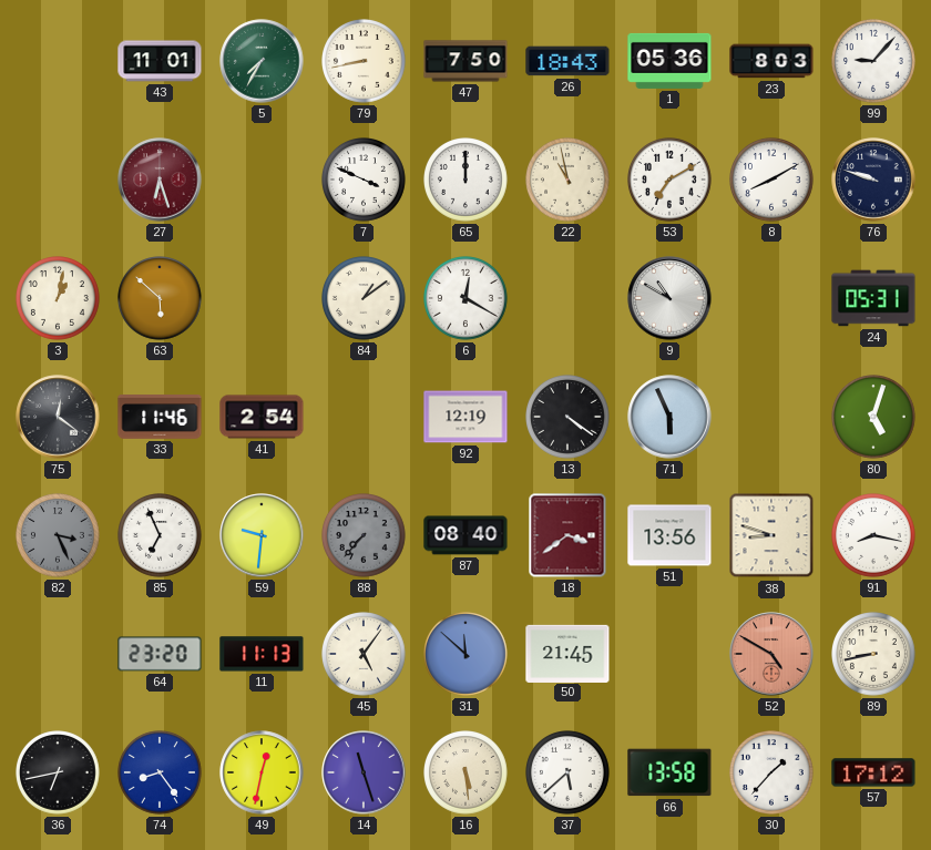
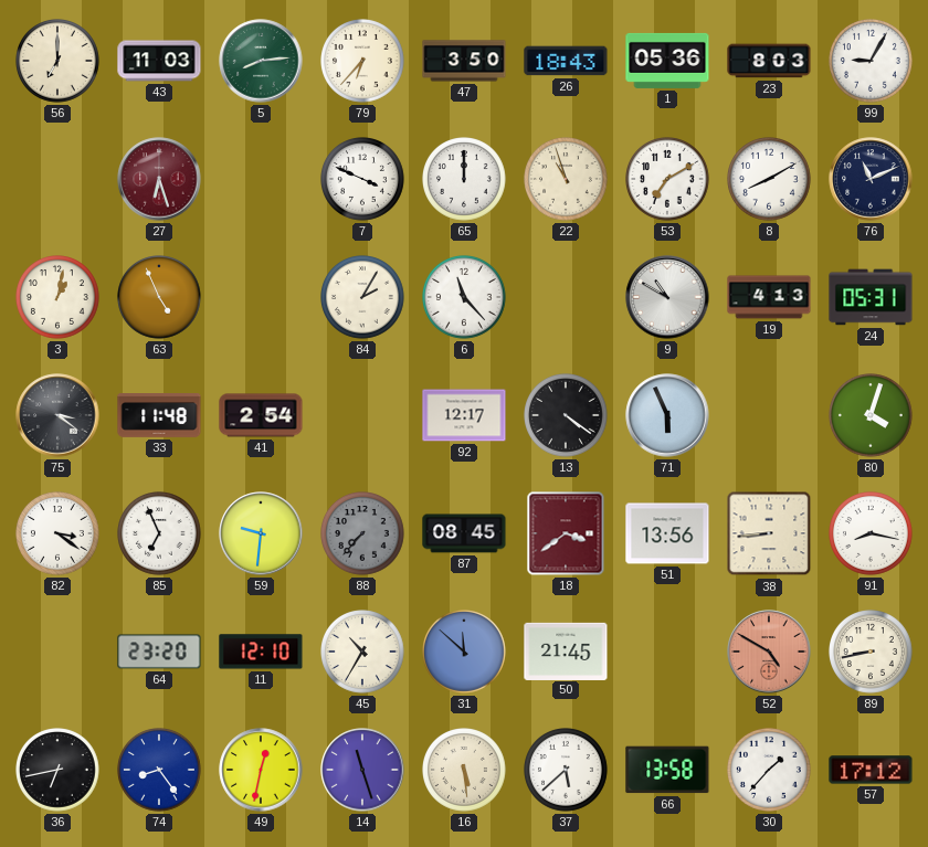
56: none -> 7:00
43: 11:01 -> 11:03
5: 7:35 -> 8:14
79: 8:43 -> 6:37
47: 7:50 -> 3:50
99: 9:07 -> 9:05
22: 10:58 -> 10:57
76: 9:48 -> 11:11
63: 5:52 -> 4:56
84: 1:09 -> 2:05
6: 12:20 -> 11:23
19: none -> 4:13
75: 12:21 -> 3:21
33: 11:46 -> 11:48
92: 12:19 -> 12:17
80: 5:03 -> 4:03
82: 3:26 -> 3:21
82 dial: grey -> white
87: 08:40 -> 08:45
38: 8:48 -> 8:44
11: 11:13 -> 12:10
45: 5:06 -> 10:35
